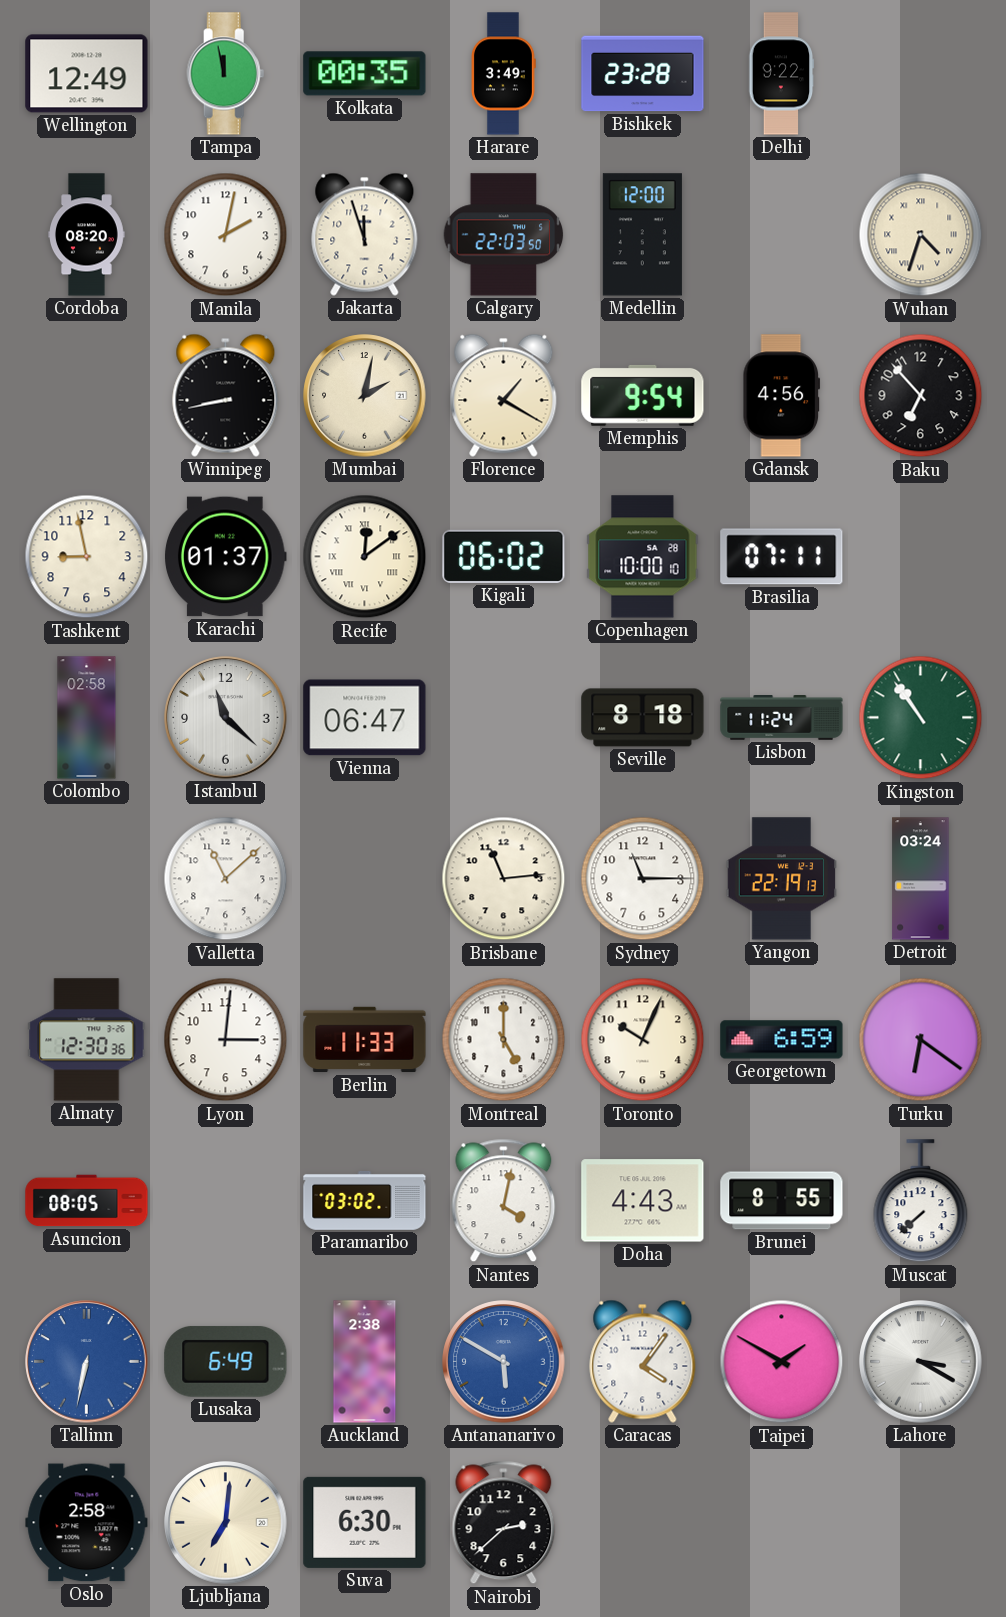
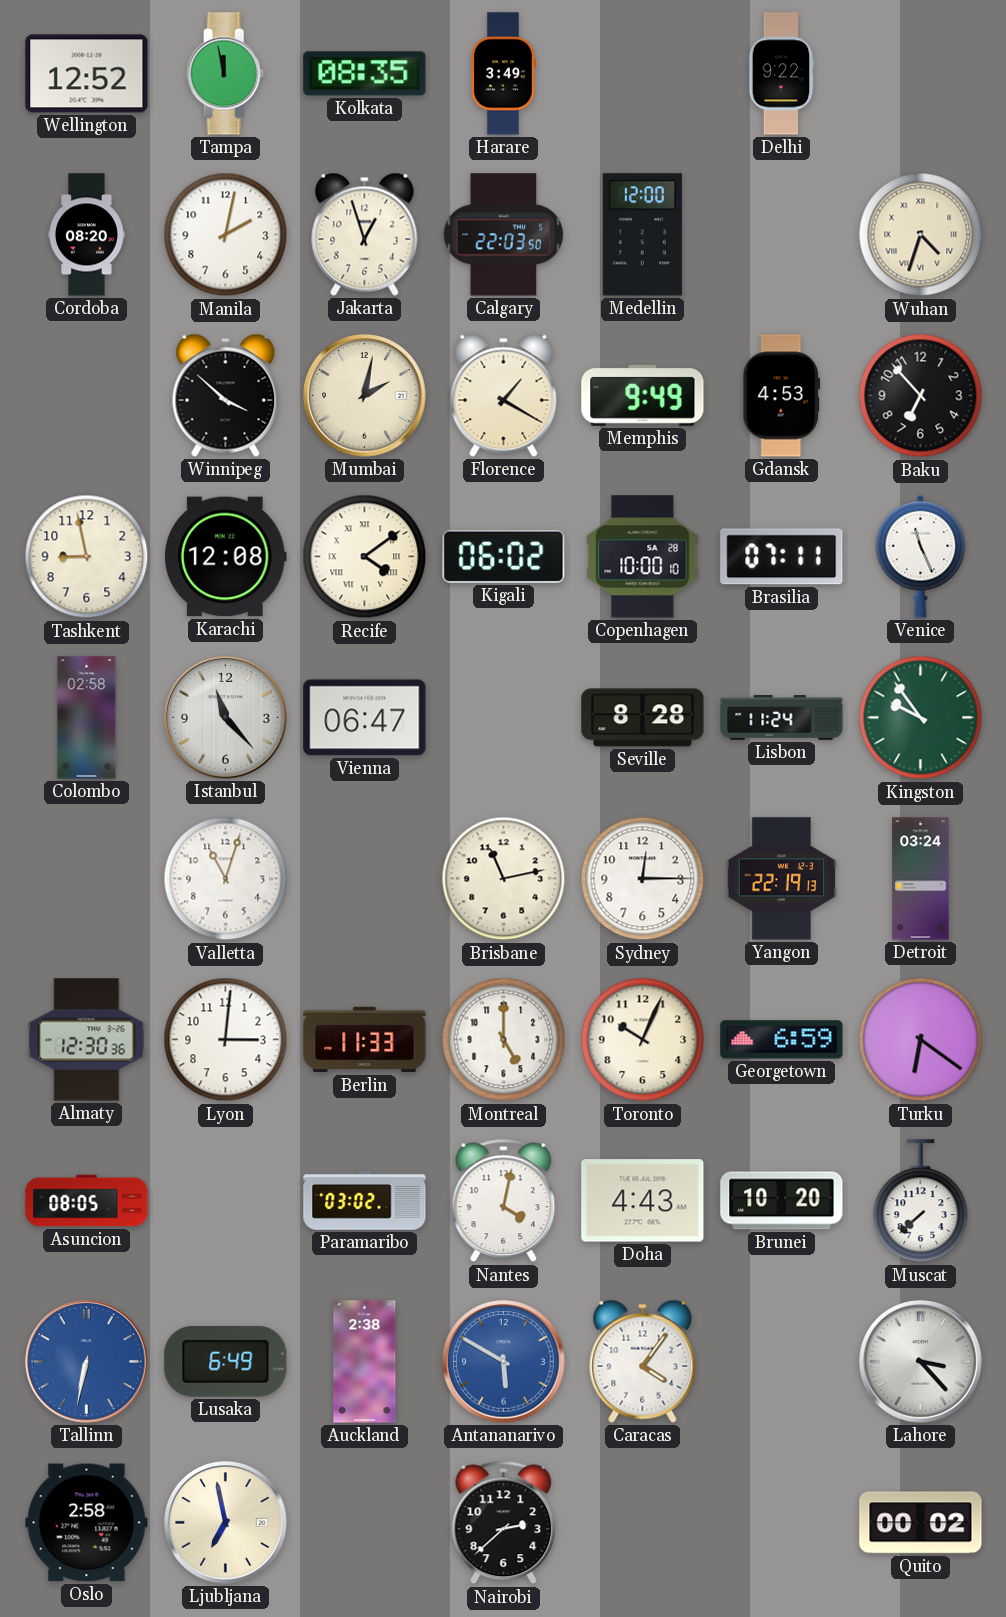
Wellington: 12:49 -> 12:52
Kolkata: 00:35 -> 08:35
Bishkek: 23:28 -> none
Jakarta: 11:57 -> 12:57
Winnipeg: 8:43 -> 3:52
Memphis: 9:54 -> 9:49
Gdansk: 4:56 -> 4:53
Karachi: 01:37 -> 12:08
Recife: 12:09 -> 4:09
Venice: none -> 11:26
Istanbul: 11:22 -> 11:23
Seville: 8:18 -> 8:28
Kingston: 10:54 -> 9:54
Valletta: 11:08 -> 11:03
Brisbane: 11:14 -> 11:13
Sydney: 11:15 -> 12:15
Brunei: 8:55 -> 10:20
Taipei: 1:50 -> none
Lahore: 3:20 -> 3:23
Ljubljana: 7:01 -> 6:58
Suva: 6:30 -> none
Quito: none -> 00:02
